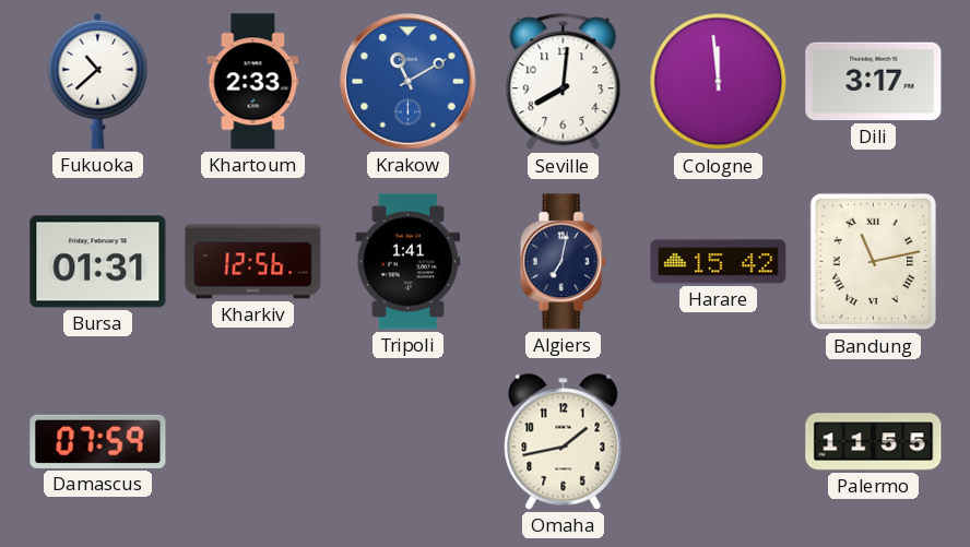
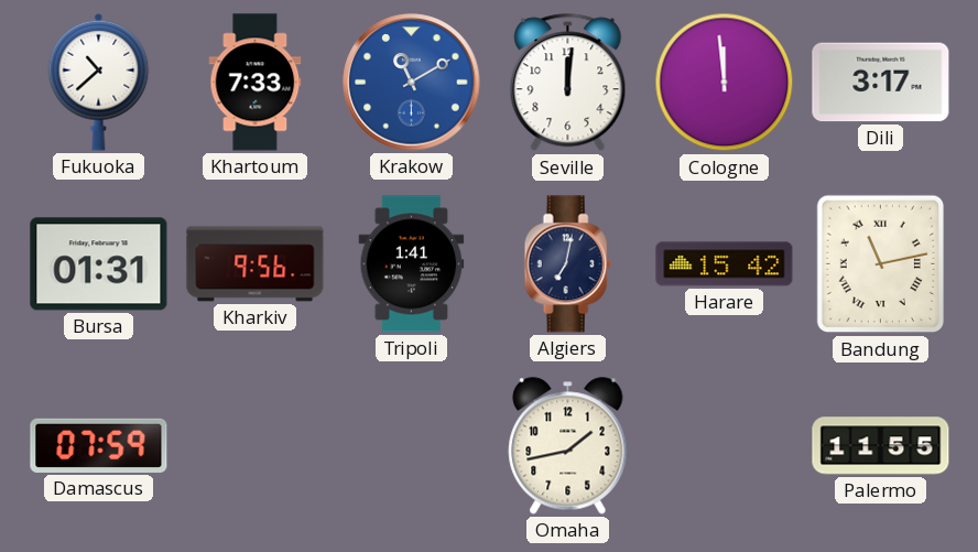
Khartoum: 2:33 -> 7:33
Seville: 8:01 -> 12:01
Kharkiv: 12:56 -> 9:56
